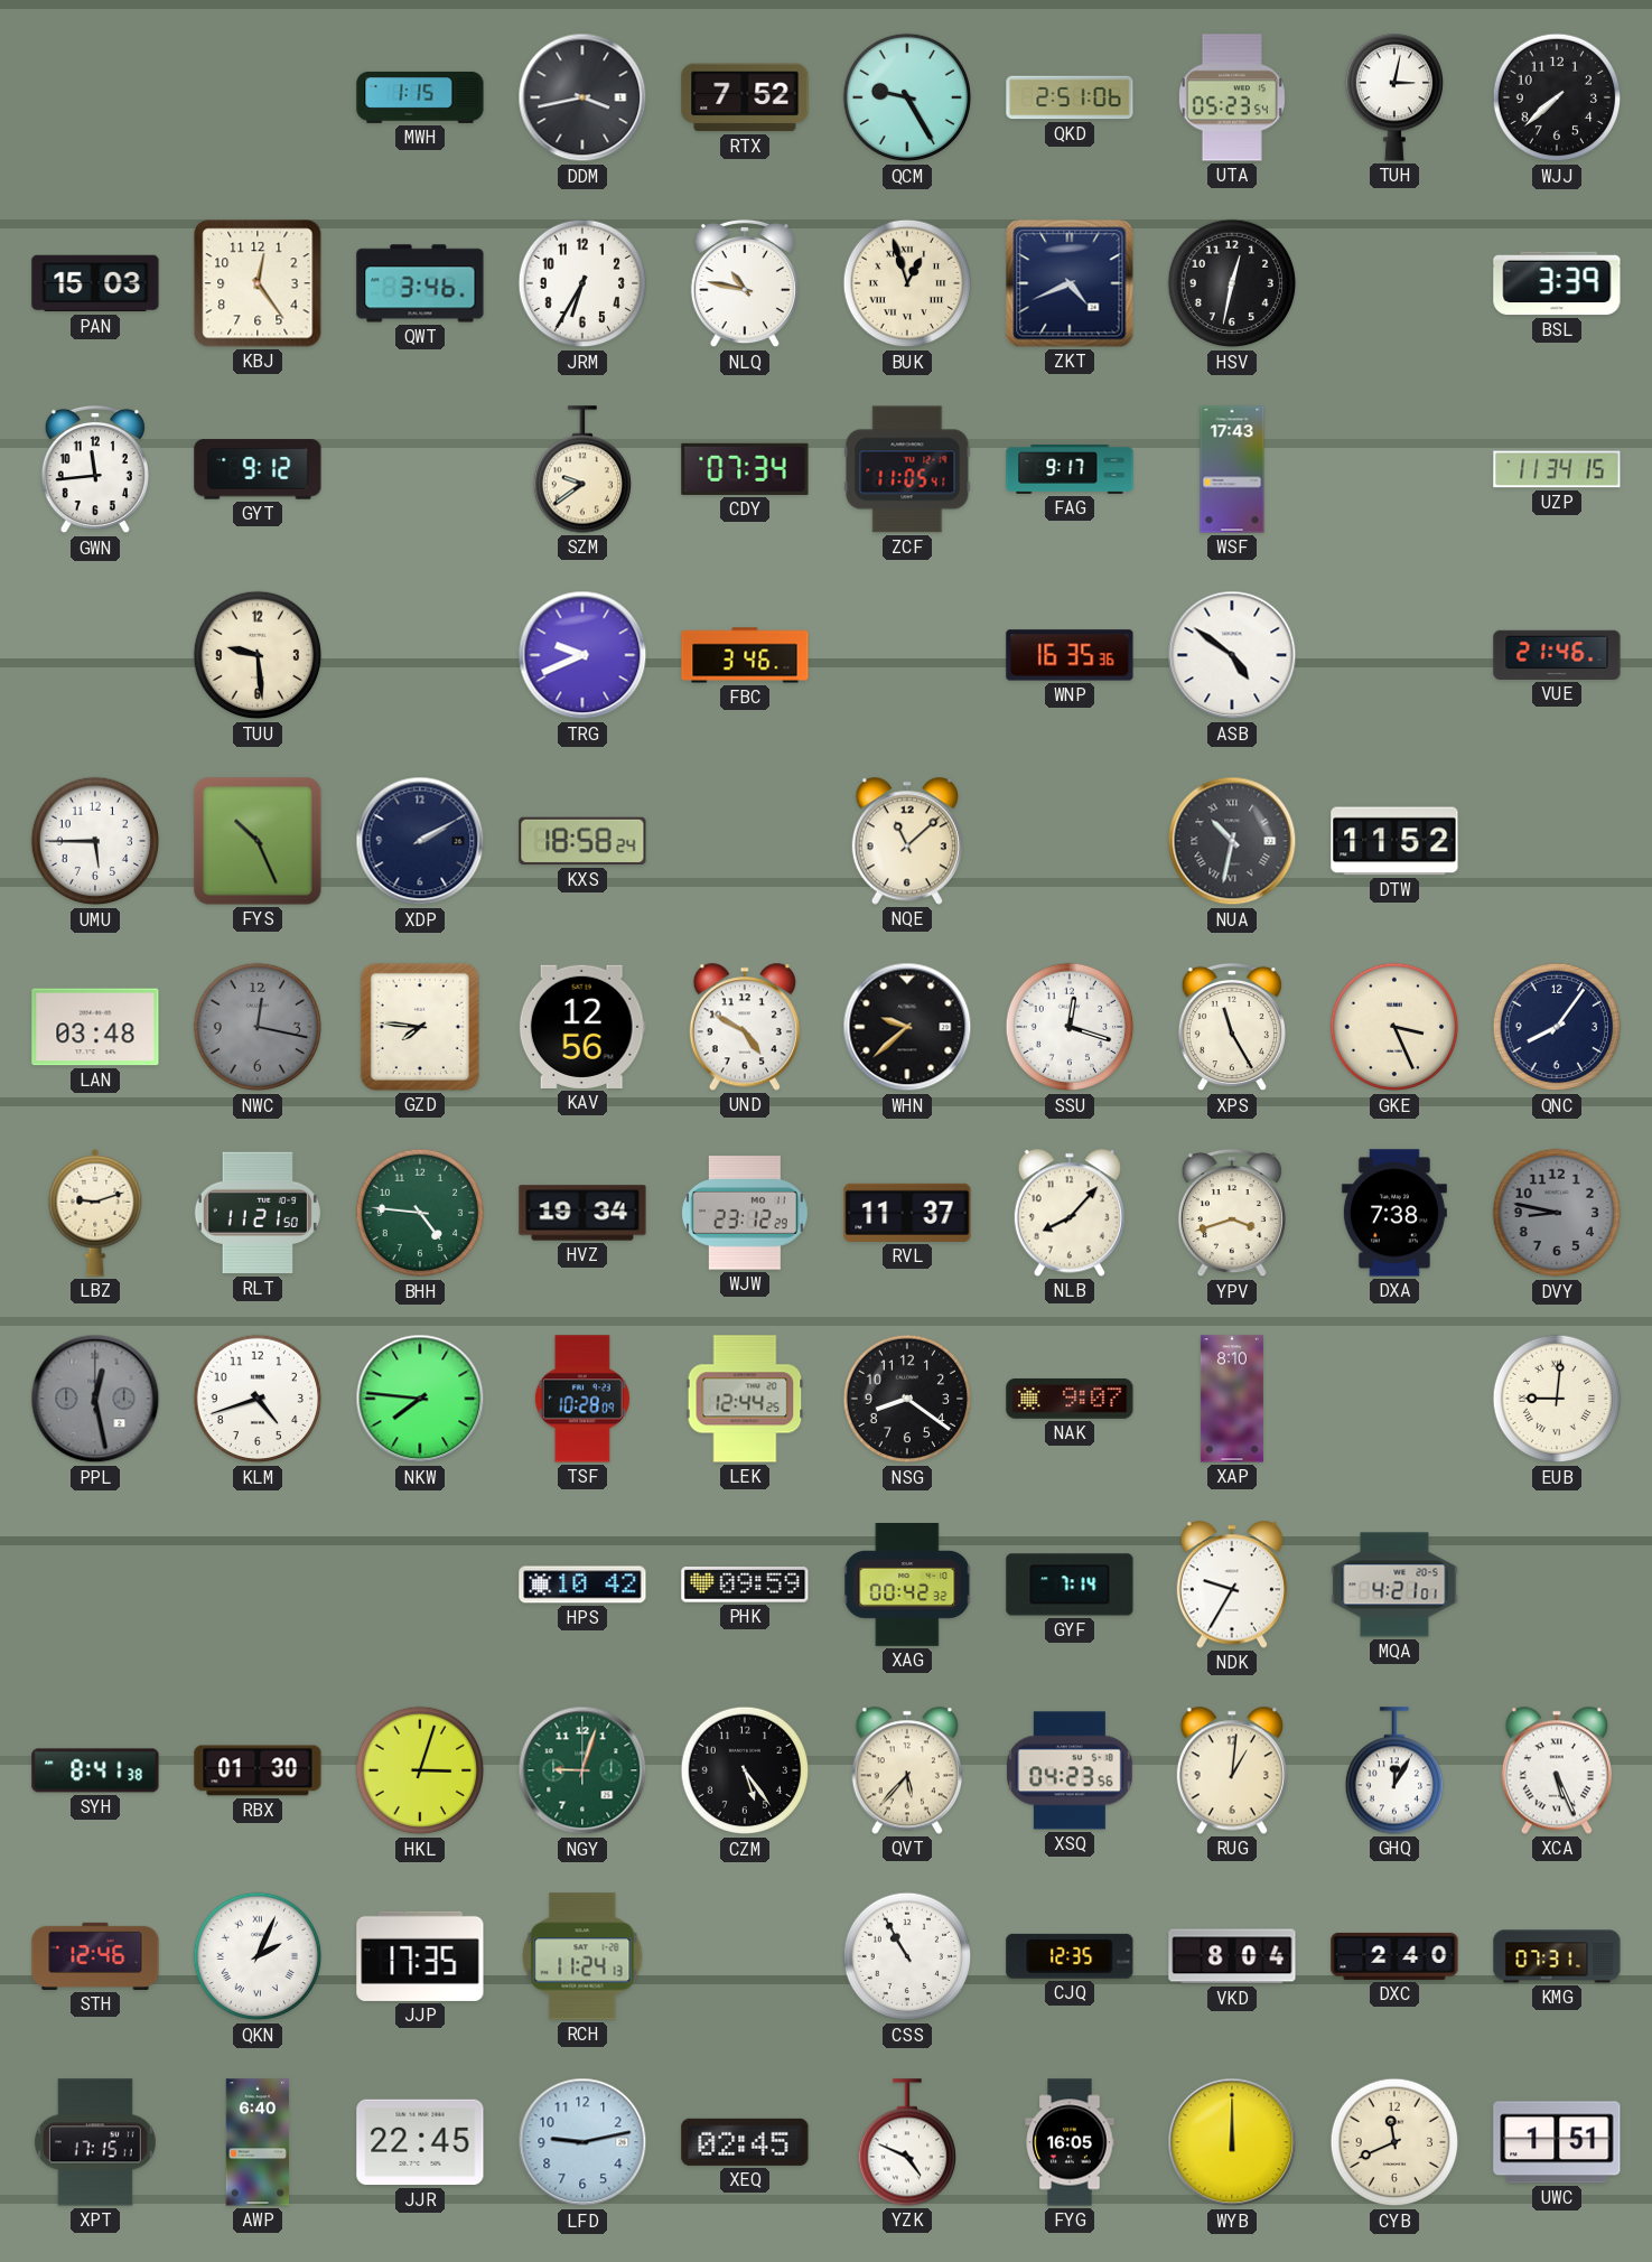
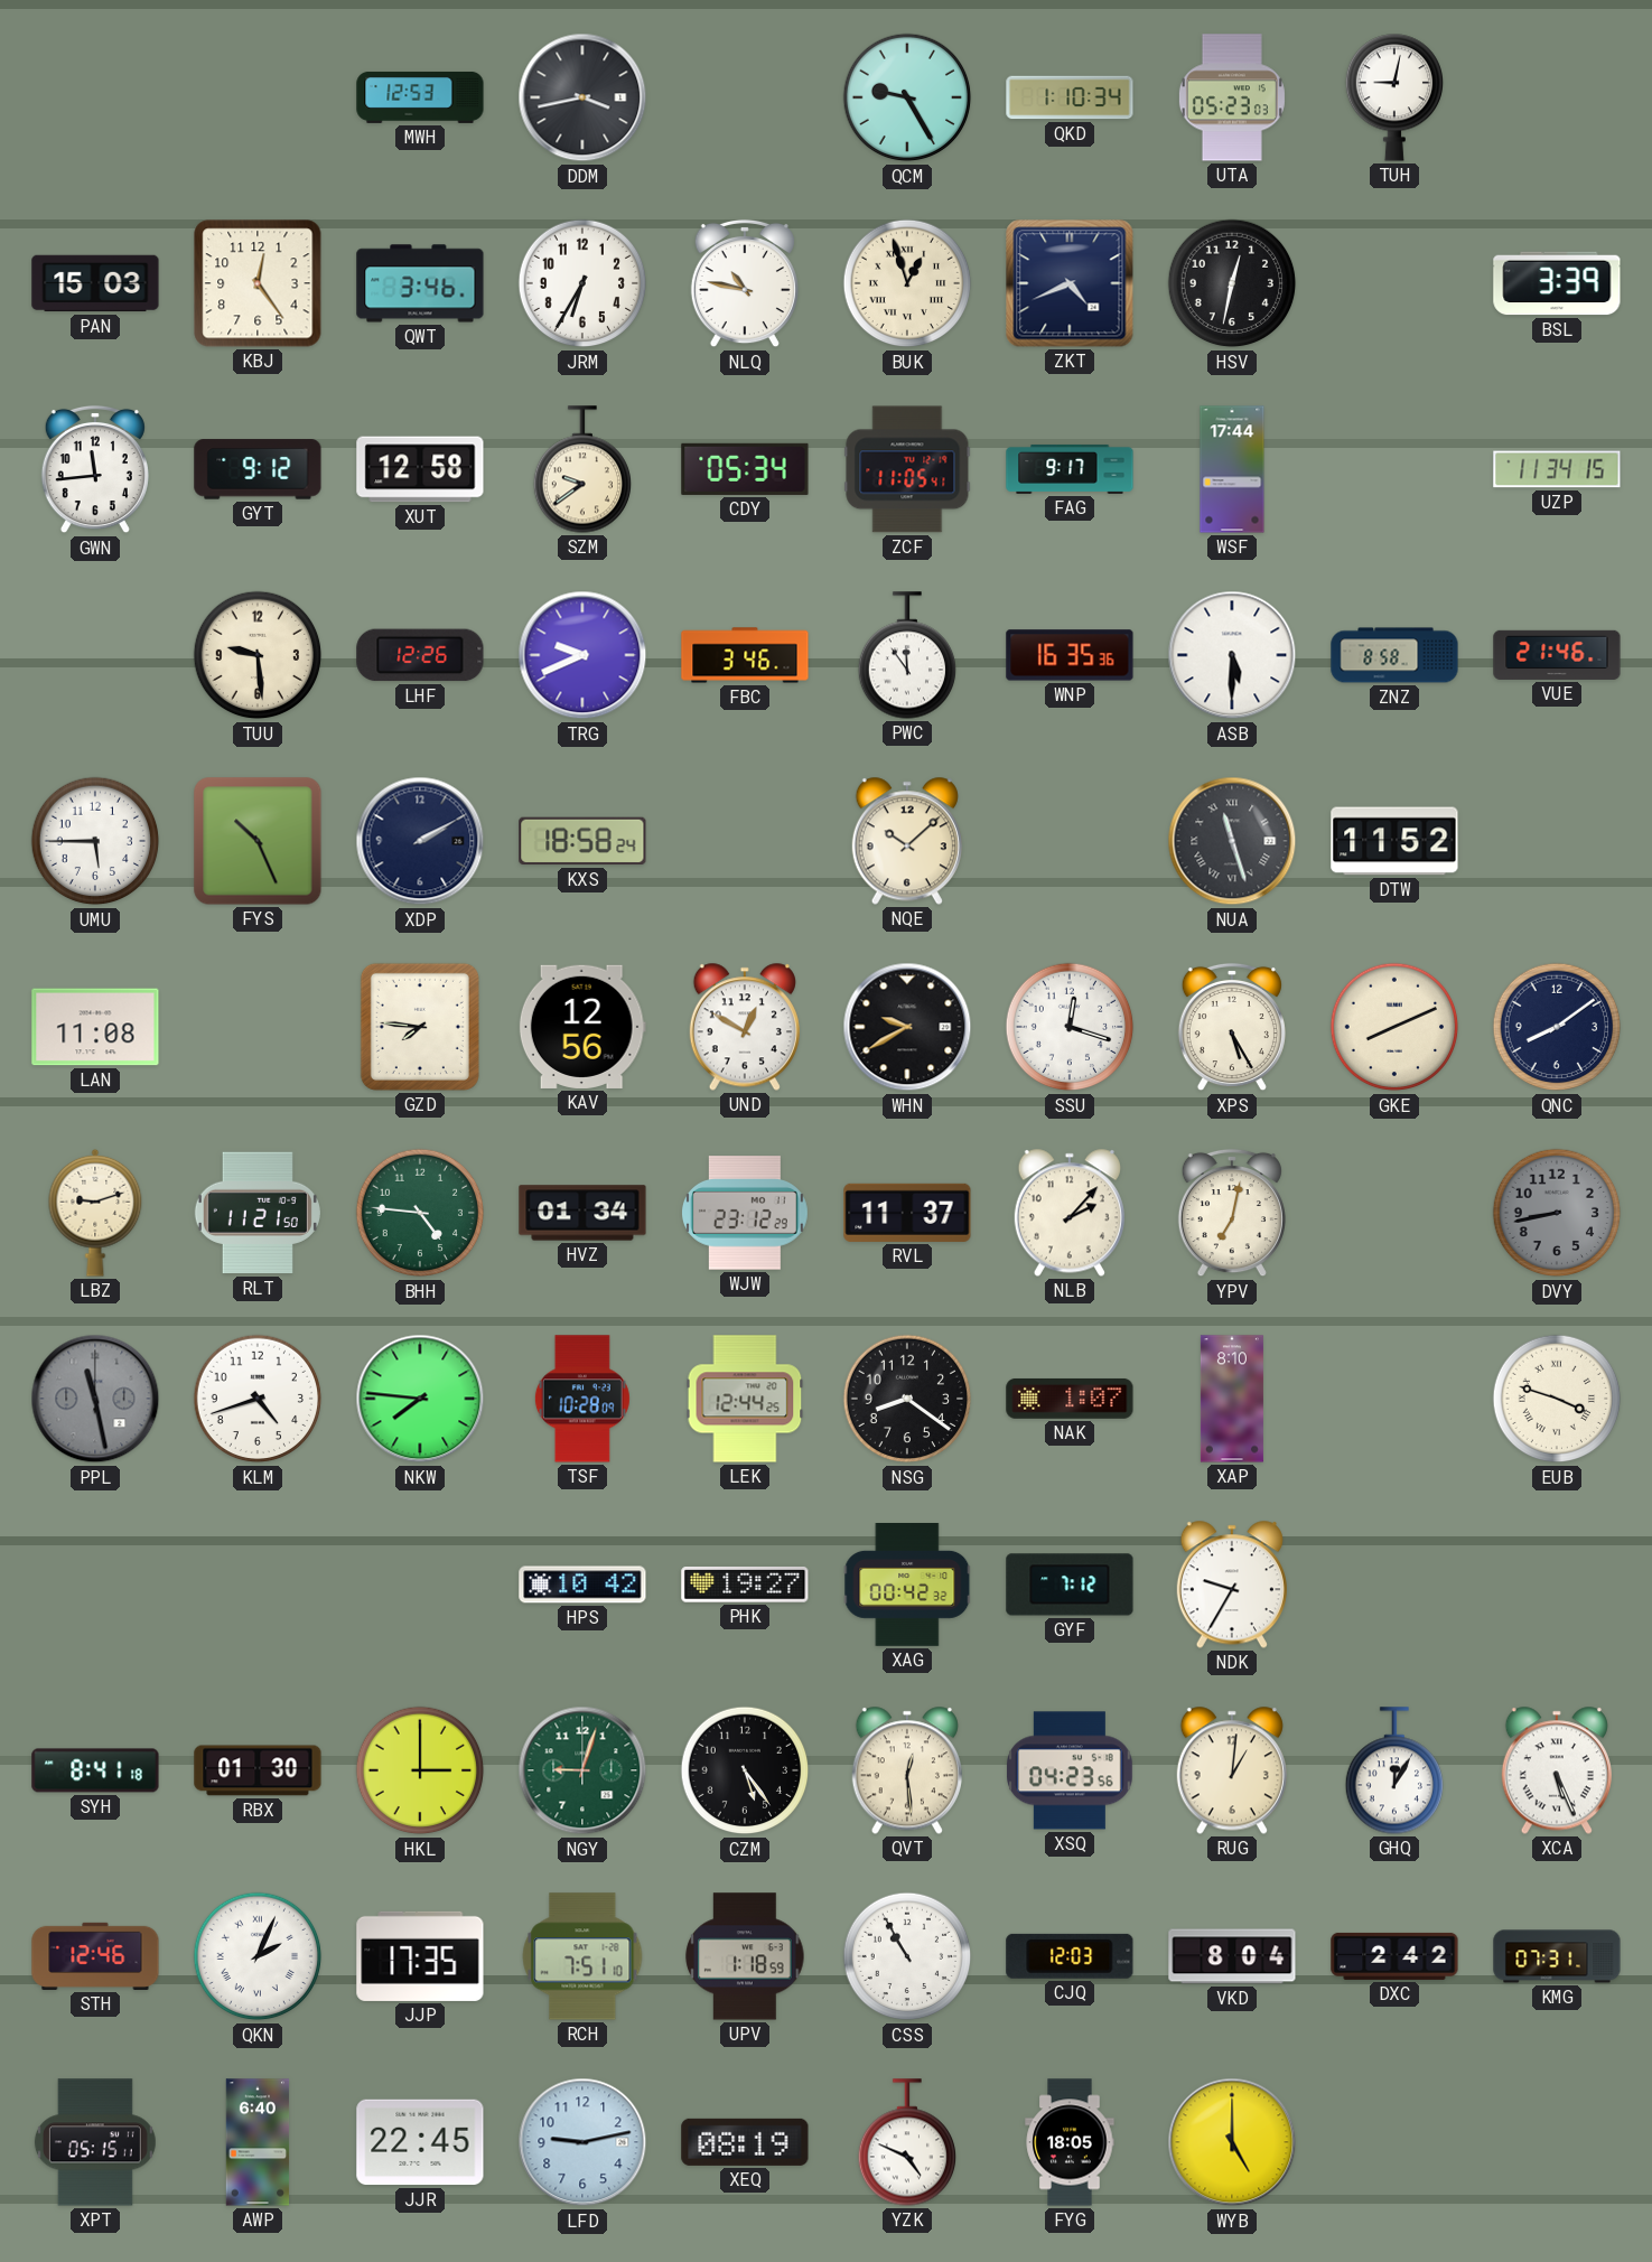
MWH: 1:15 -> 12:53
RTX: 7:52 -> none
QKD: 2:51 -> 1:10
UTA: 05:23:54 -> 05:23:03
TUH: 3:02 -> 9:02
WJJ: 7:38 -> none
XUT: none -> 12:58
CDY: 07:34 -> 05:34
WSF: 17:43 -> 17:44
LHF: none -> 12:26
PWC: none -> 11:54
ASB: 4:51 -> 5:30
ZNZ: none -> 8:58
NQE: 11:08 -> 10:08
NUA: 10:32 -> 11:27
LAN: 03:48 -> 11:08
NWC: 12:17 -> none
UND: 4:50 -> 12:50
WHN: 9:38 -> 9:40
XPS: 11:25 -> 5:25
GKE: 3:26 -> 8:11
QNC: 8:06 -> 8:09
HVZ: 19:34 -> 01:34
NLB: 8:07 -> 2:07
YPV: 3:42 -> 7:02
DXA: 7:38 -> none
DVY: 8:47 -> 8:43
PPL: 12:28 -> 11:28
NAK: 9:07 -> 1:07
EUB: 9:01 -> 3:48
PHK: 09:59 -> 19:27
GYF: 7:14 -> 7:12
MQA: 4:21 -> none
SYH: 8:41:38 -> 8:41:18
HKL: 3:03 -> 3:00
QVT: 5:37 -> 12:29
RCH: 11:24 -> 7:51
UPV: none -> 1:18
CJQ: 12:35 -> 12:03
DXC: 2:40 -> 2:42
XPT: 17:15 -> 05:15
XEQ: 02:45 -> 08:19
FYG: 16:05 -> 18:05
WYB: 12:00 -> 5:00
CYB: 11:41 -> none
UWC: 1:51 -> none
